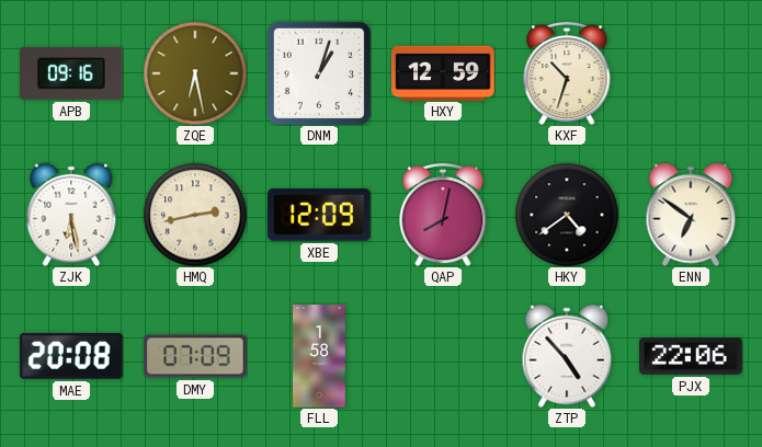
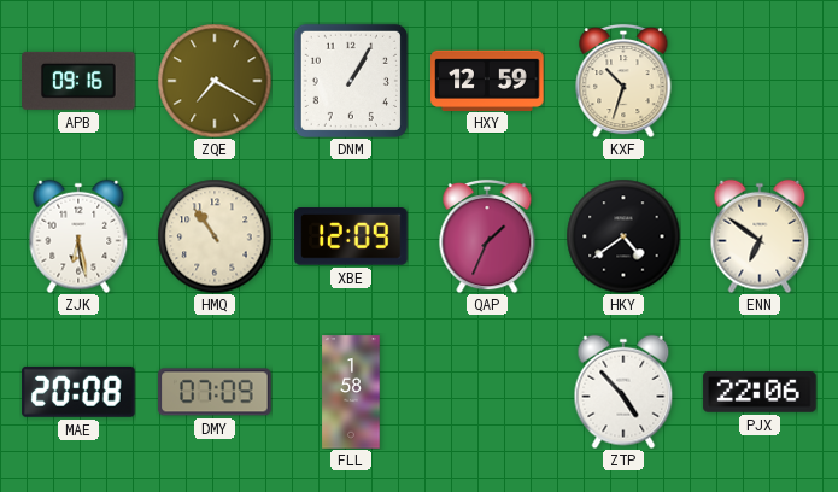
ZQE: 6:28 -> 7:20
DNM: 1:03 -> 1:05
HMQ: 2:43 -> 10:54
QAP: 8:02 -> 1:34
